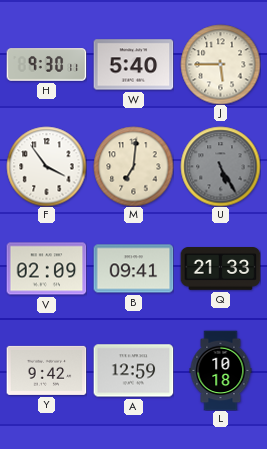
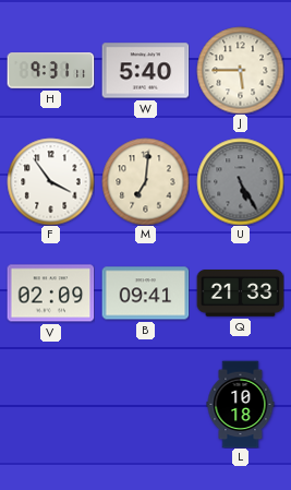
H: 9:30 -> 9:31
Y: 9:42 -> none
A: 12:59 -> none
